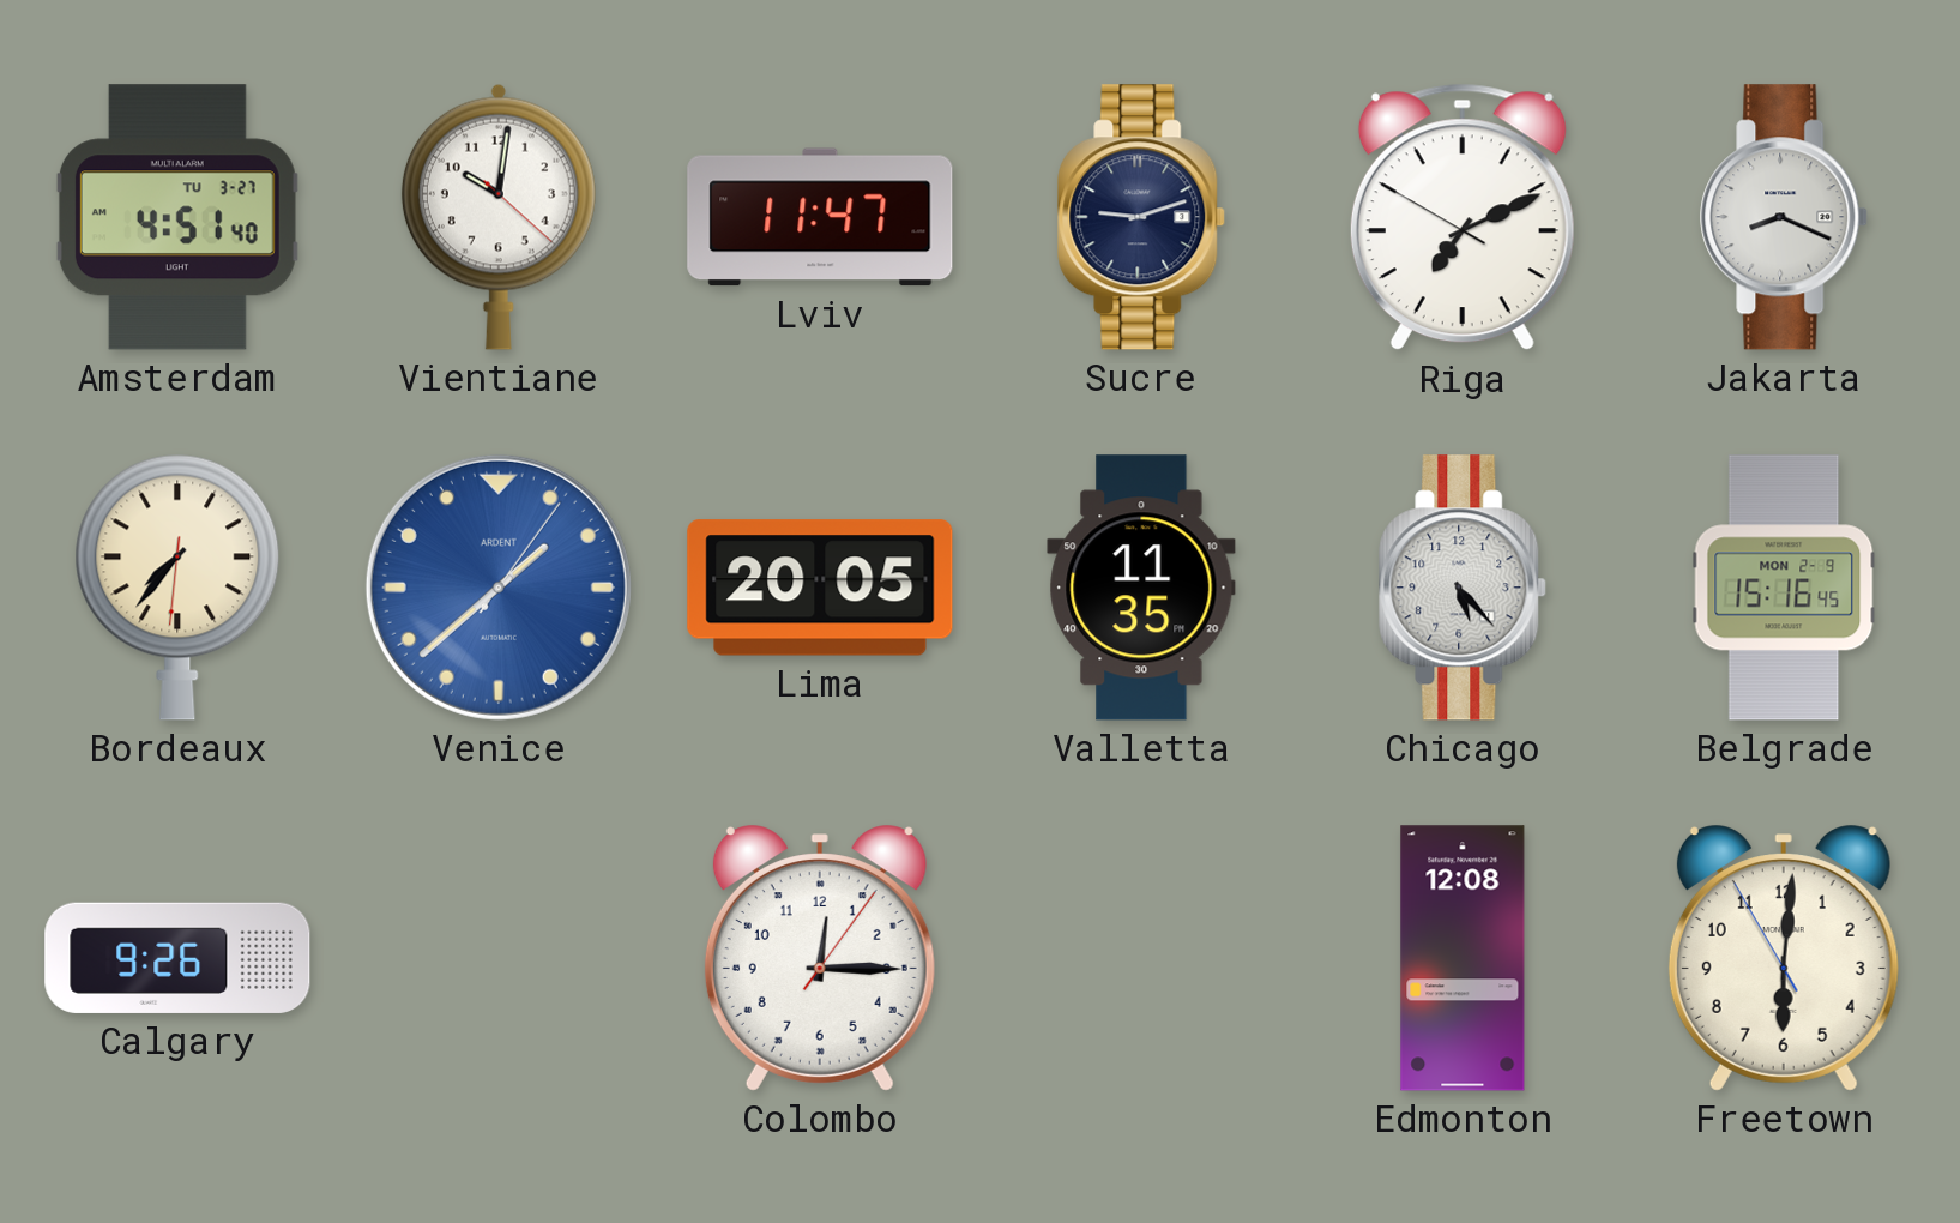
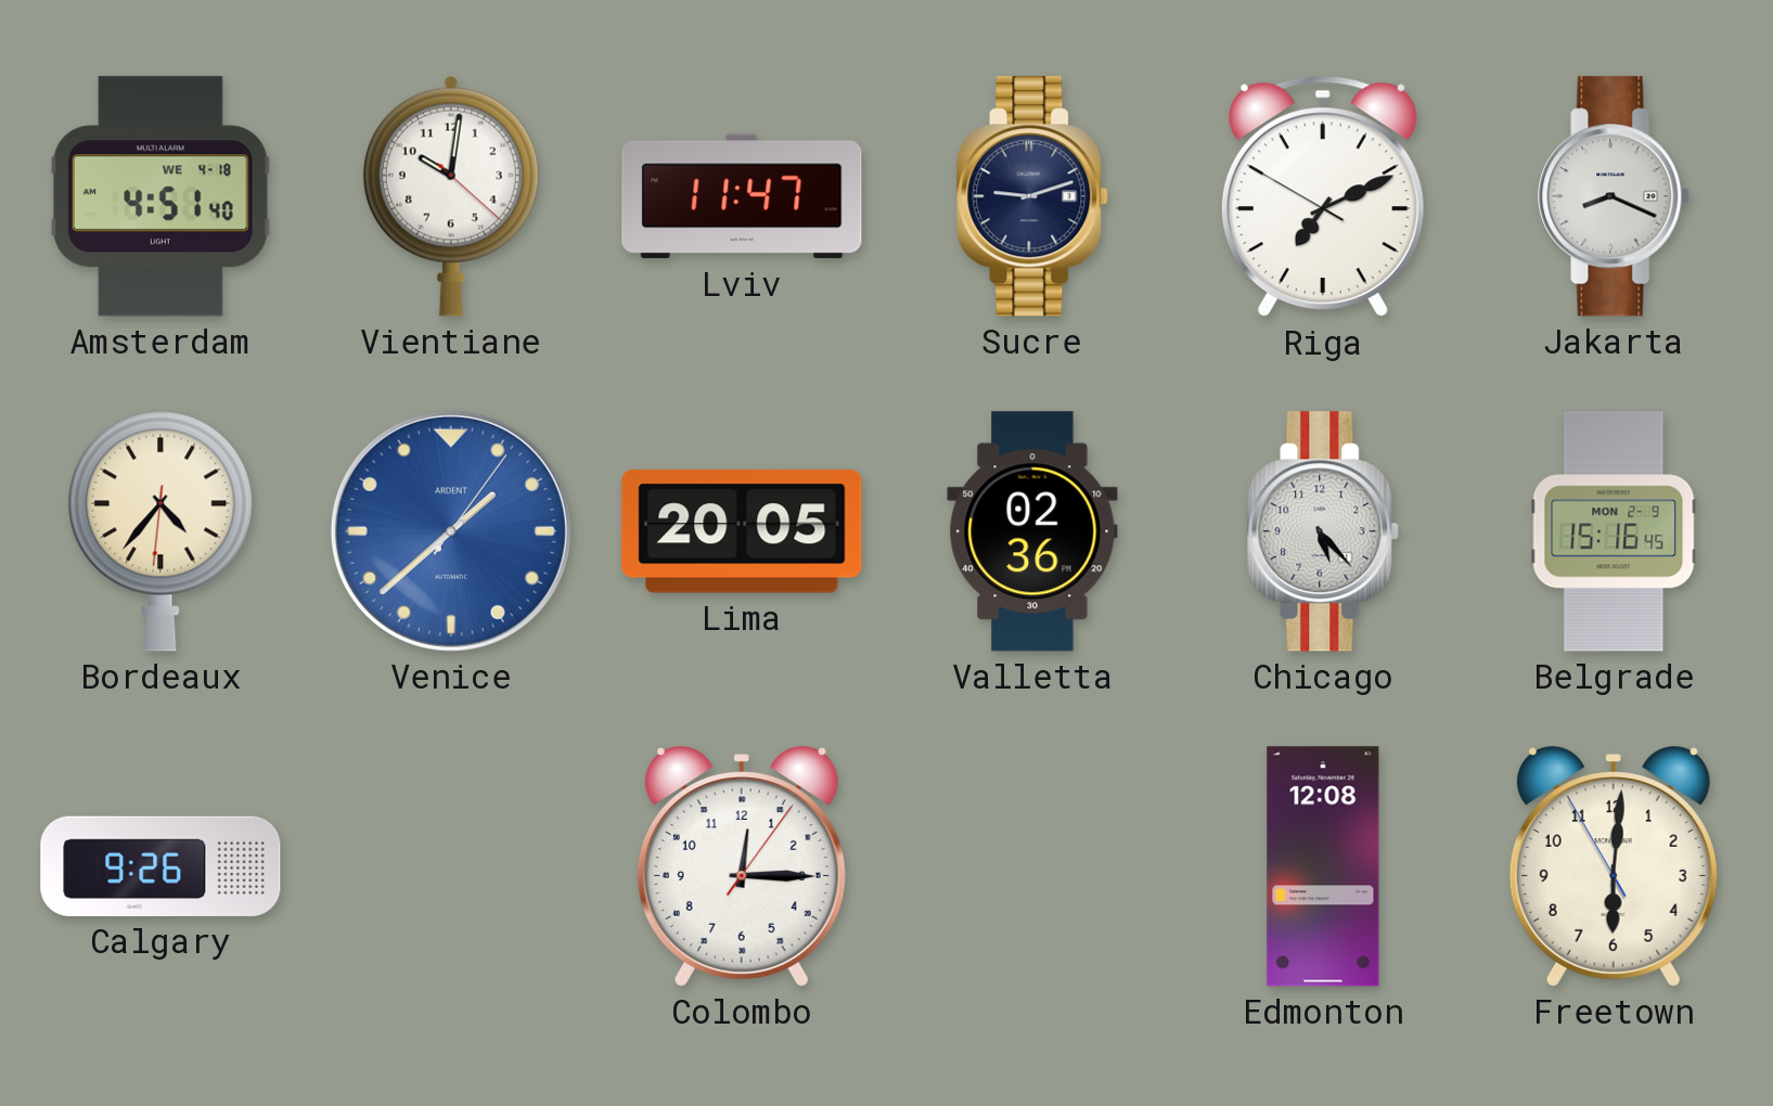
Amsterdam date: TU 3-27 -> WE 4-18
Bordeaux: 7:36 -> 4:36
Valletta: 11:35 -> 02:36
